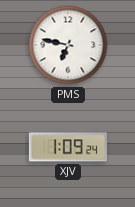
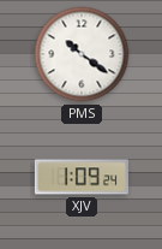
PMS: 6:47 -> 10:21
